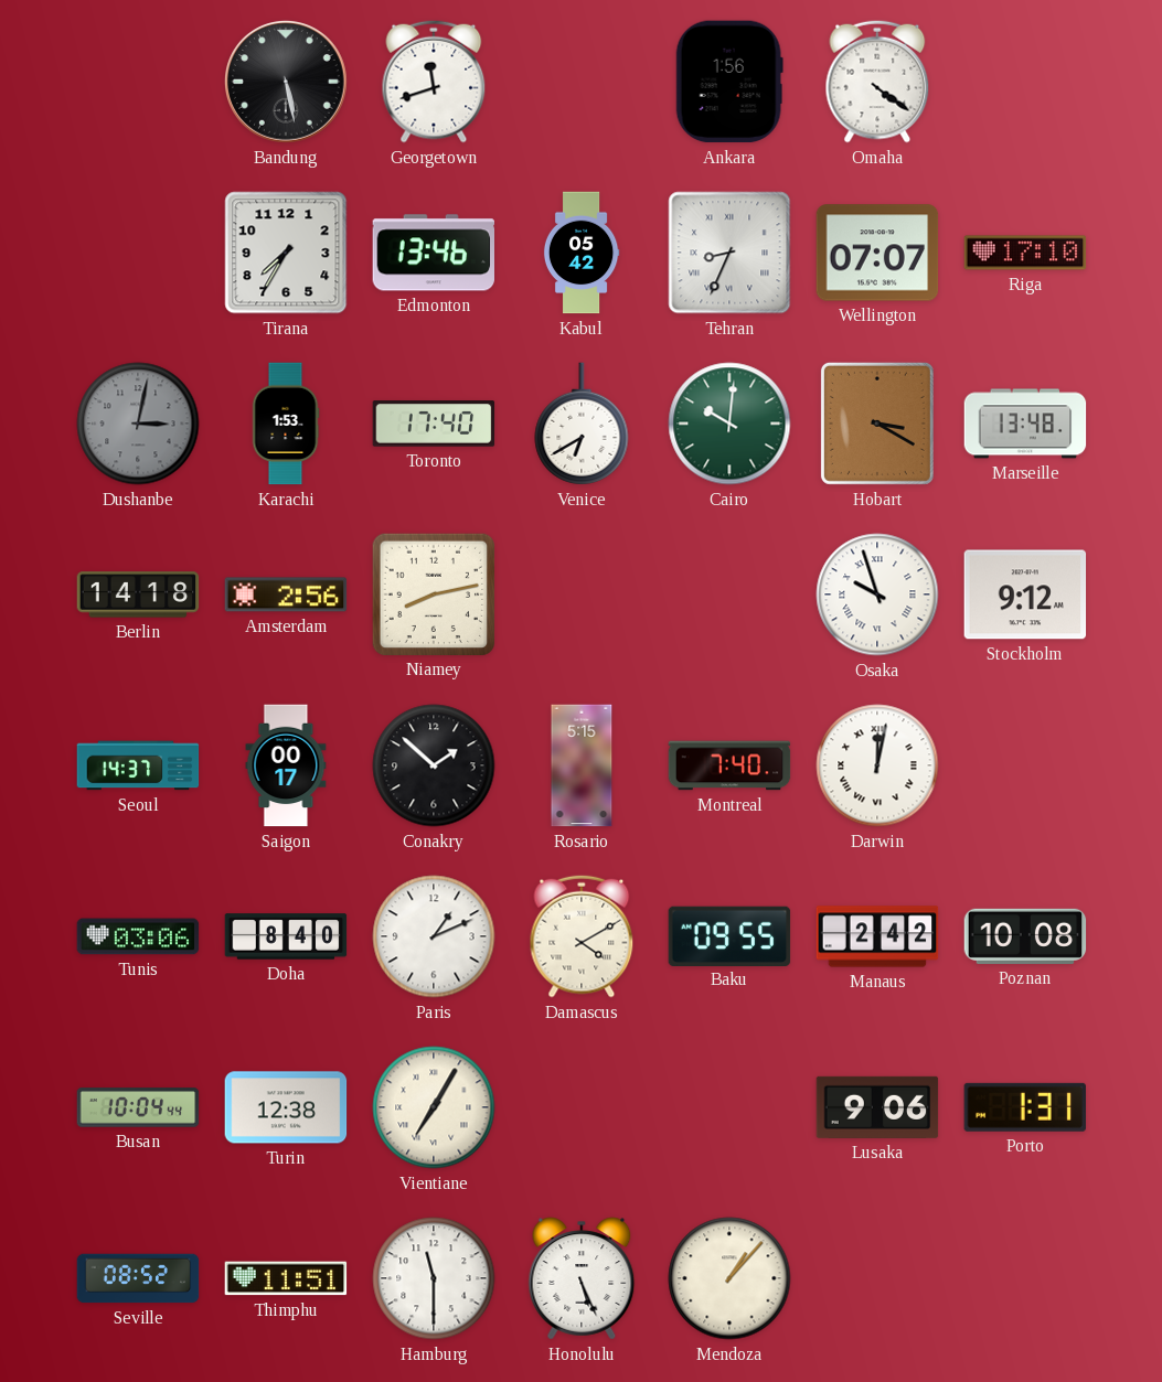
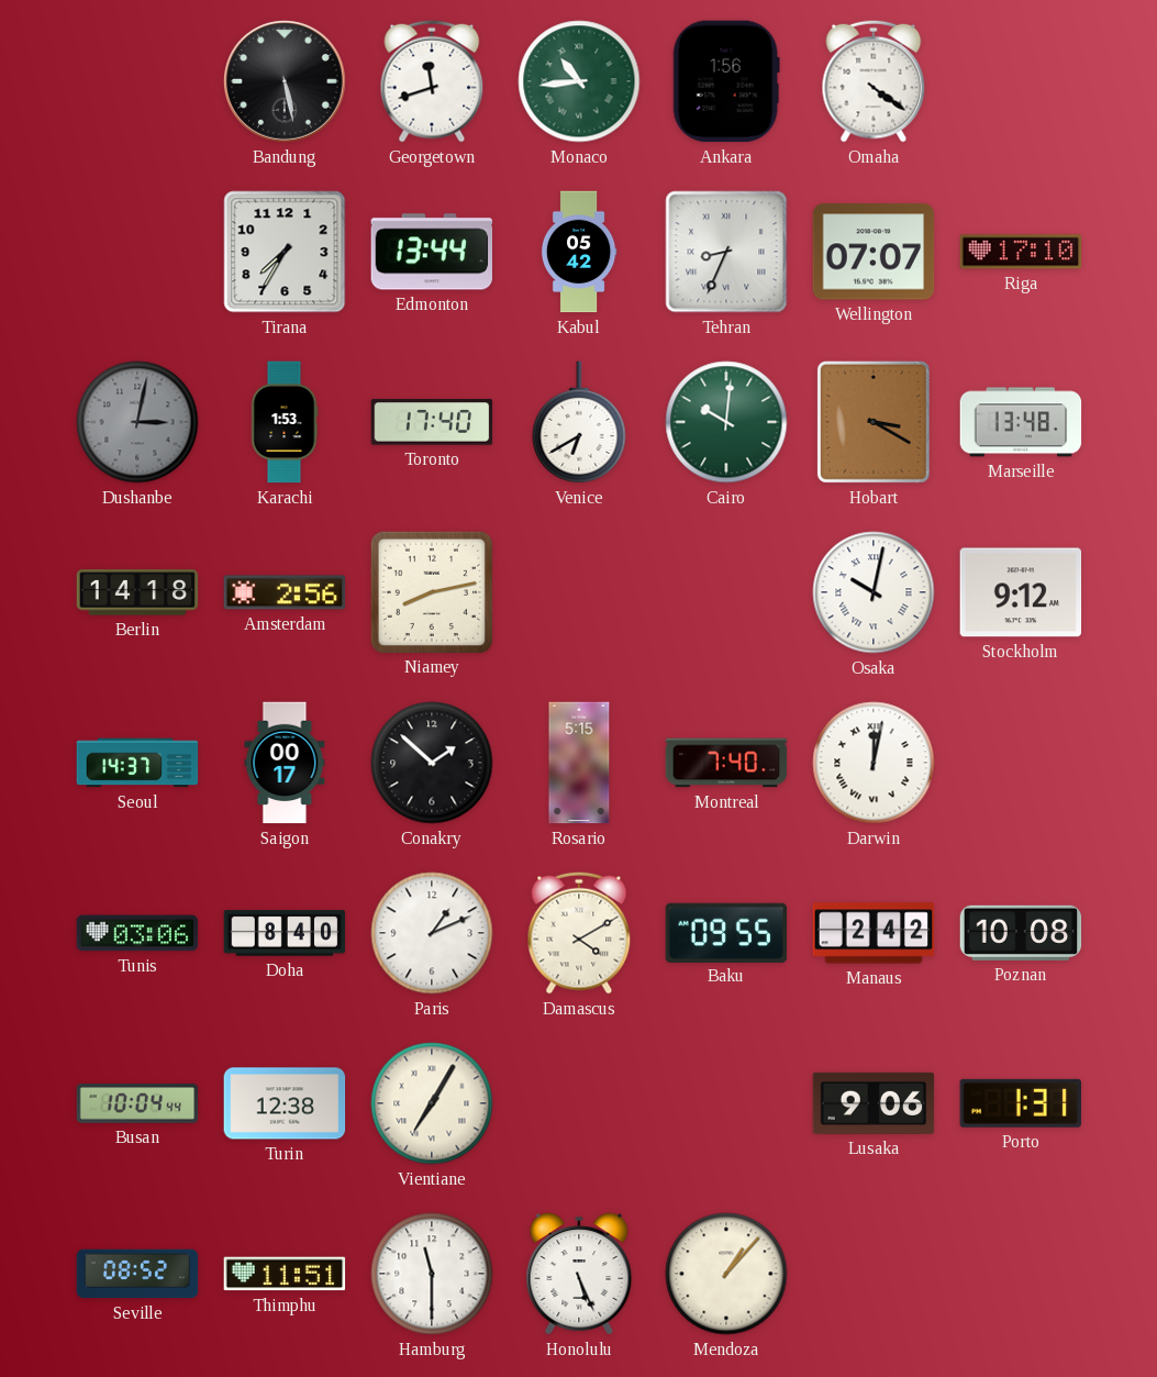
Monaco: none -> 10:44
Edmonton: 13:46 -> 13:44
Osaka: 9:57 -> 10:02
